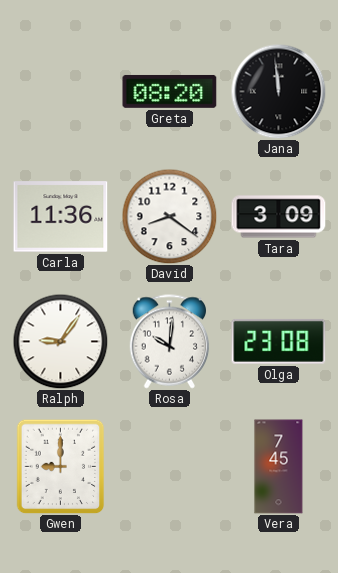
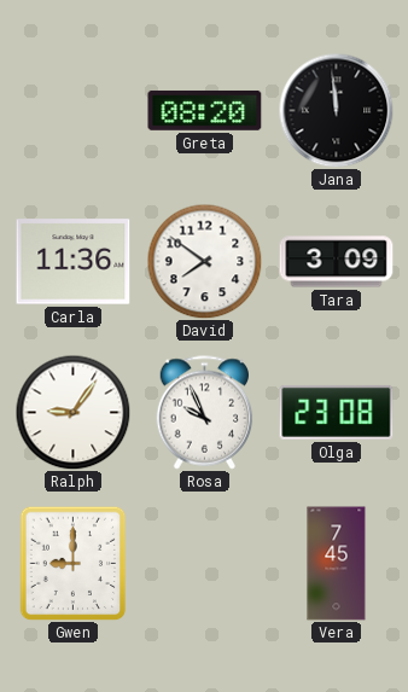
David: 8:21 -> 7:51
Rosa: 10:01 -> 9:56
